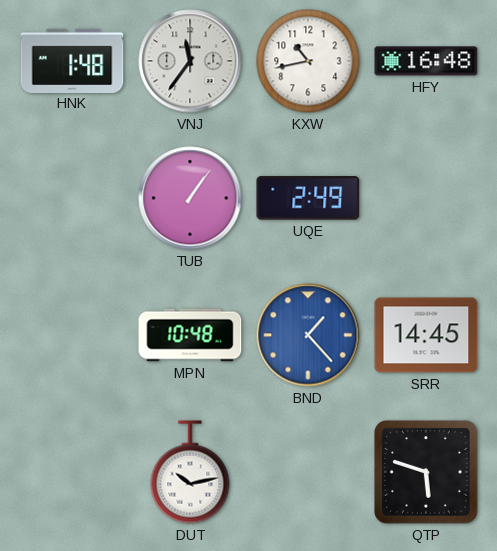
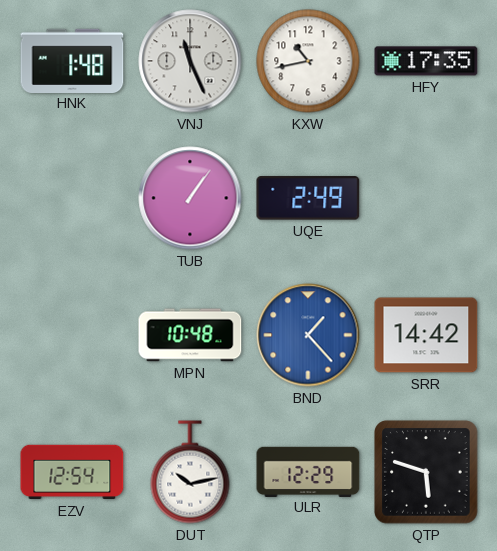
VNJ: 11:36 -> 11:26
HFY: 16:48 -> 17:35
SRR: 14:45 -> 14:42
EZV: none -> 12:54
ULR: none -> 12:29
